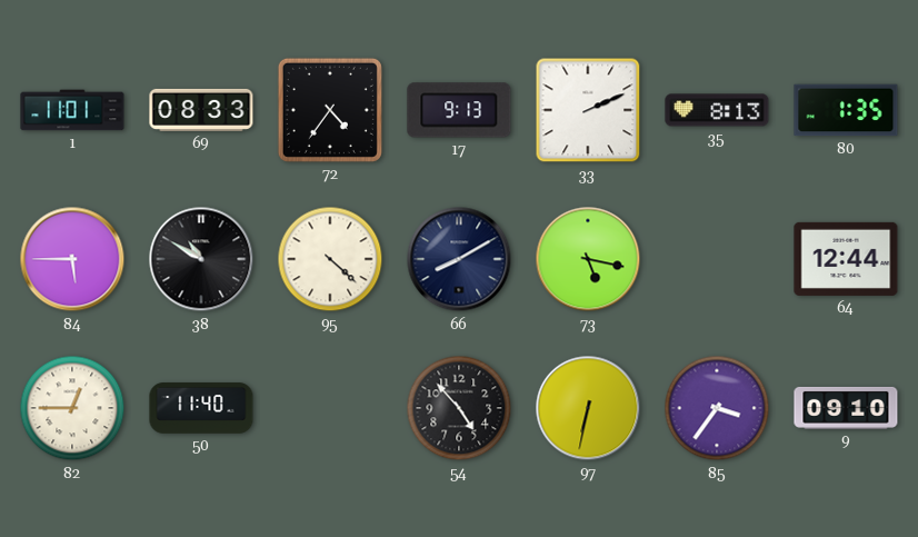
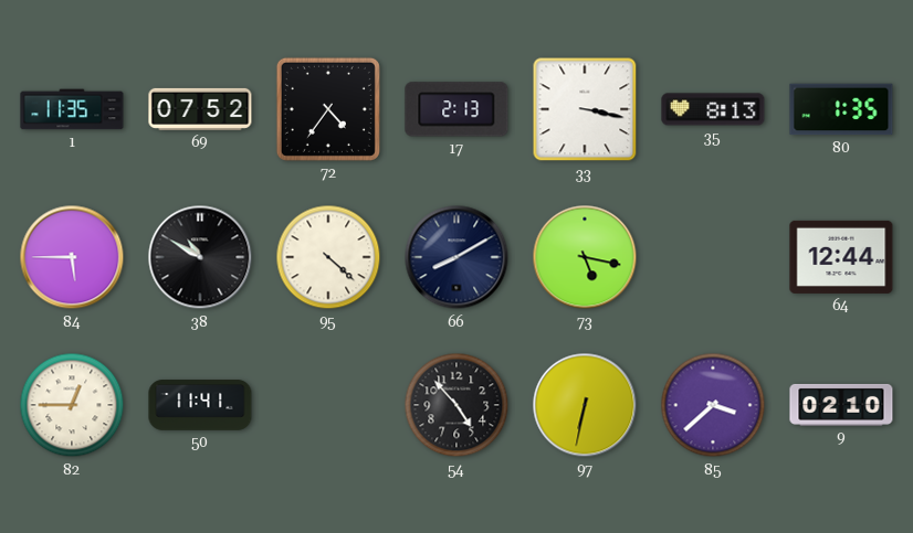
1: 11:01 -> 11:35
69: 08:33 -> 07:52
17: 9:13 -> 2:13
33: 2:11 -> 3:17
50: 11:40 -> 11:41
85: 3:36 -> 3:38
9: 09:10 -> 02:10
